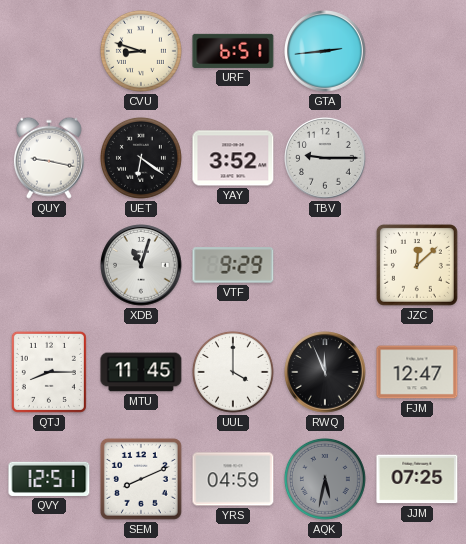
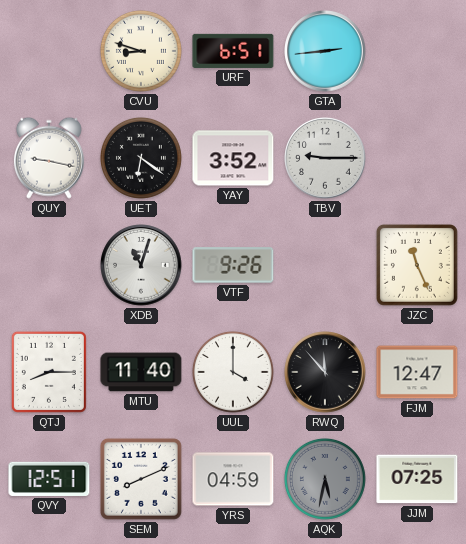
VTF: 9:29 -> 9:26
JZC: 12:08 -> 11:26
MTU: 11:45 -> 11:40
RWQ: 11:56 -> 11:53
